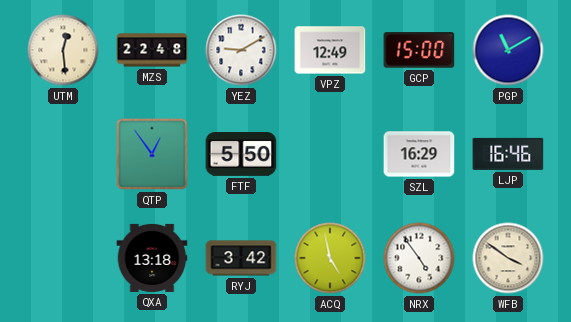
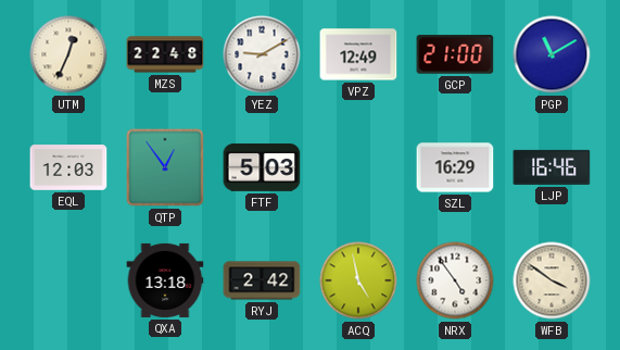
UTM: 12:29 -> 12:34
GCP: 15:00 -> 21:00
EQL: none -> 12:03
FTF: 5:50 -> 5:03
RYJ: 3:42 -> 2:42
